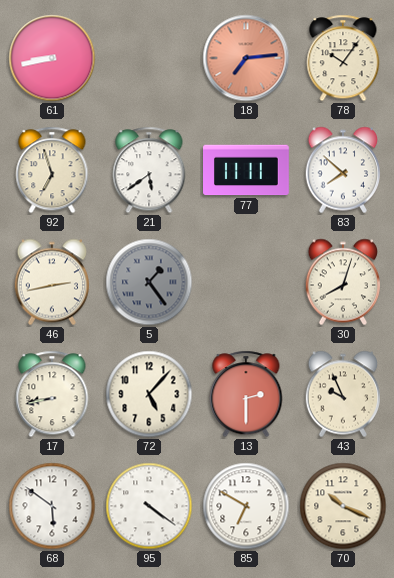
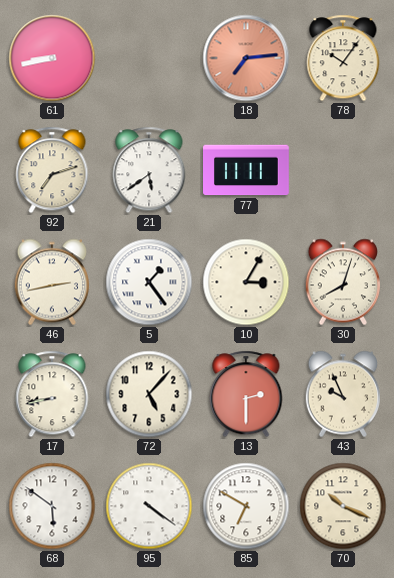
92: 6:57 -> 7:12
83: 7:52 -> none
5 dial: grey -> white
10: none -> 3:05
